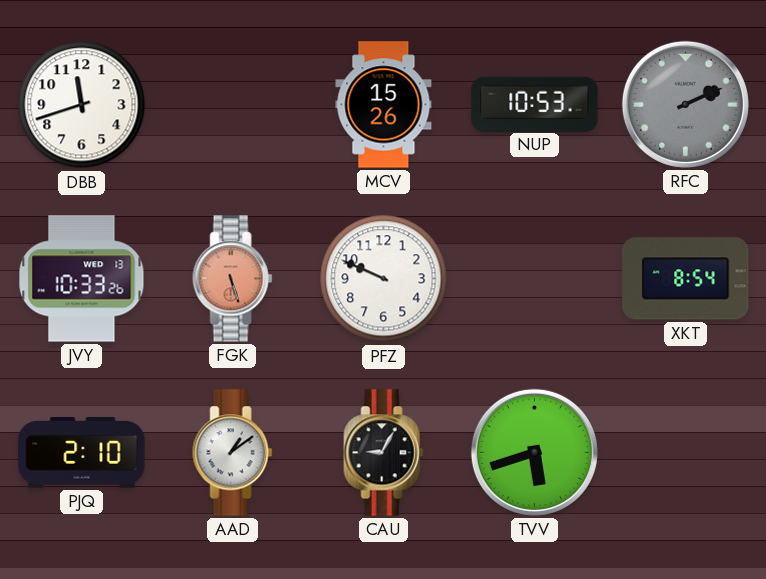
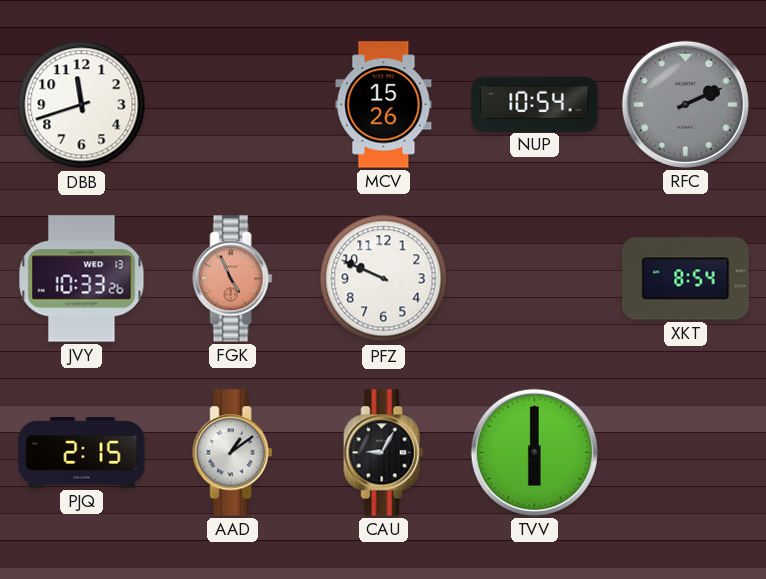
NUP: 10:53 -> 10:54
FGK: 5:27 -> 4:56
PJQ: 2:10 -> 2:15
TVV: 5:42 -> 6:00
